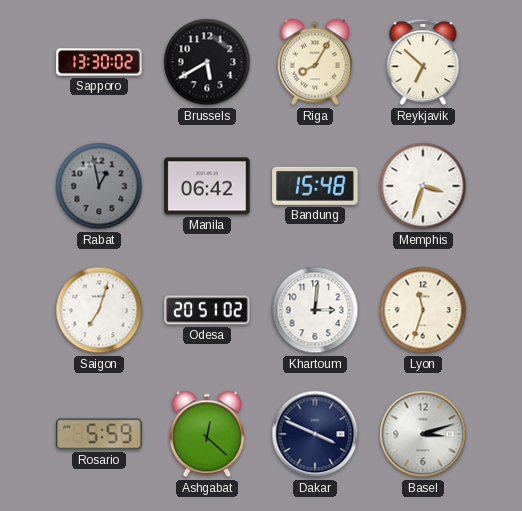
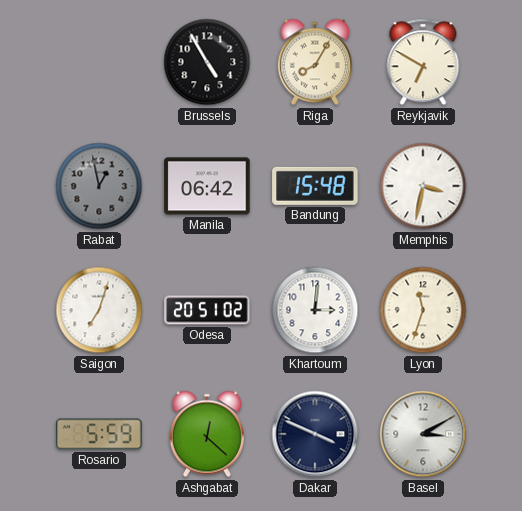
Sapporo: 13:30 -> none
Brussels: 5:40 -> 4:55
Reykjavik: 6:52 -> 6:50
Memphis: 3:33 -> 3:32
Basel: 3:12 -> 3:10
